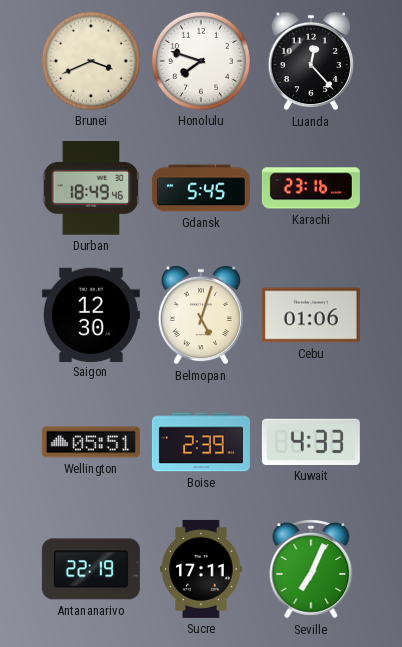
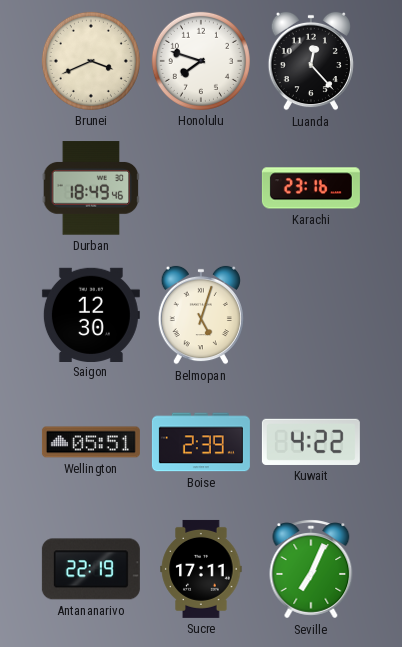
Gdansk: 5:45 -> none
Cebu: 01:06 -> none
Kuwait: 4:33 -> 4:22
